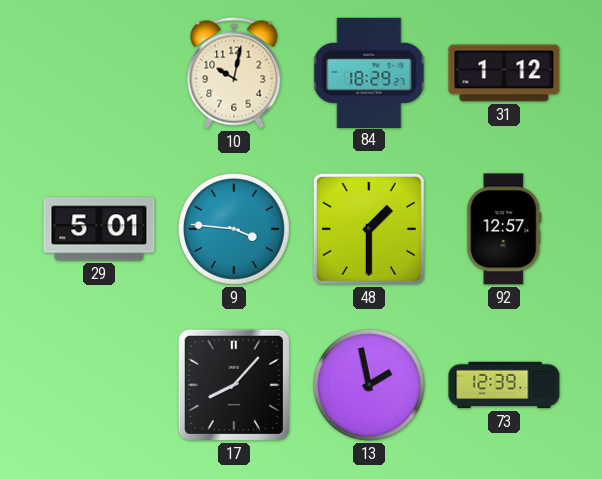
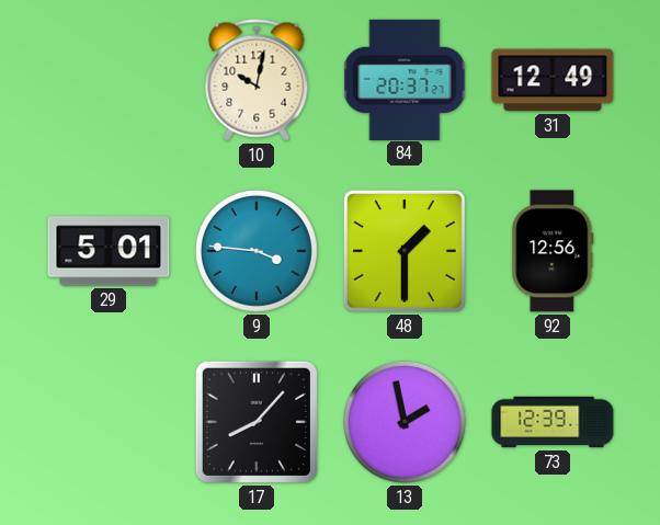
84: 18:29 -> 20:37
31: 1:12 -> 12:49
92: 12:57 -> 12:56
